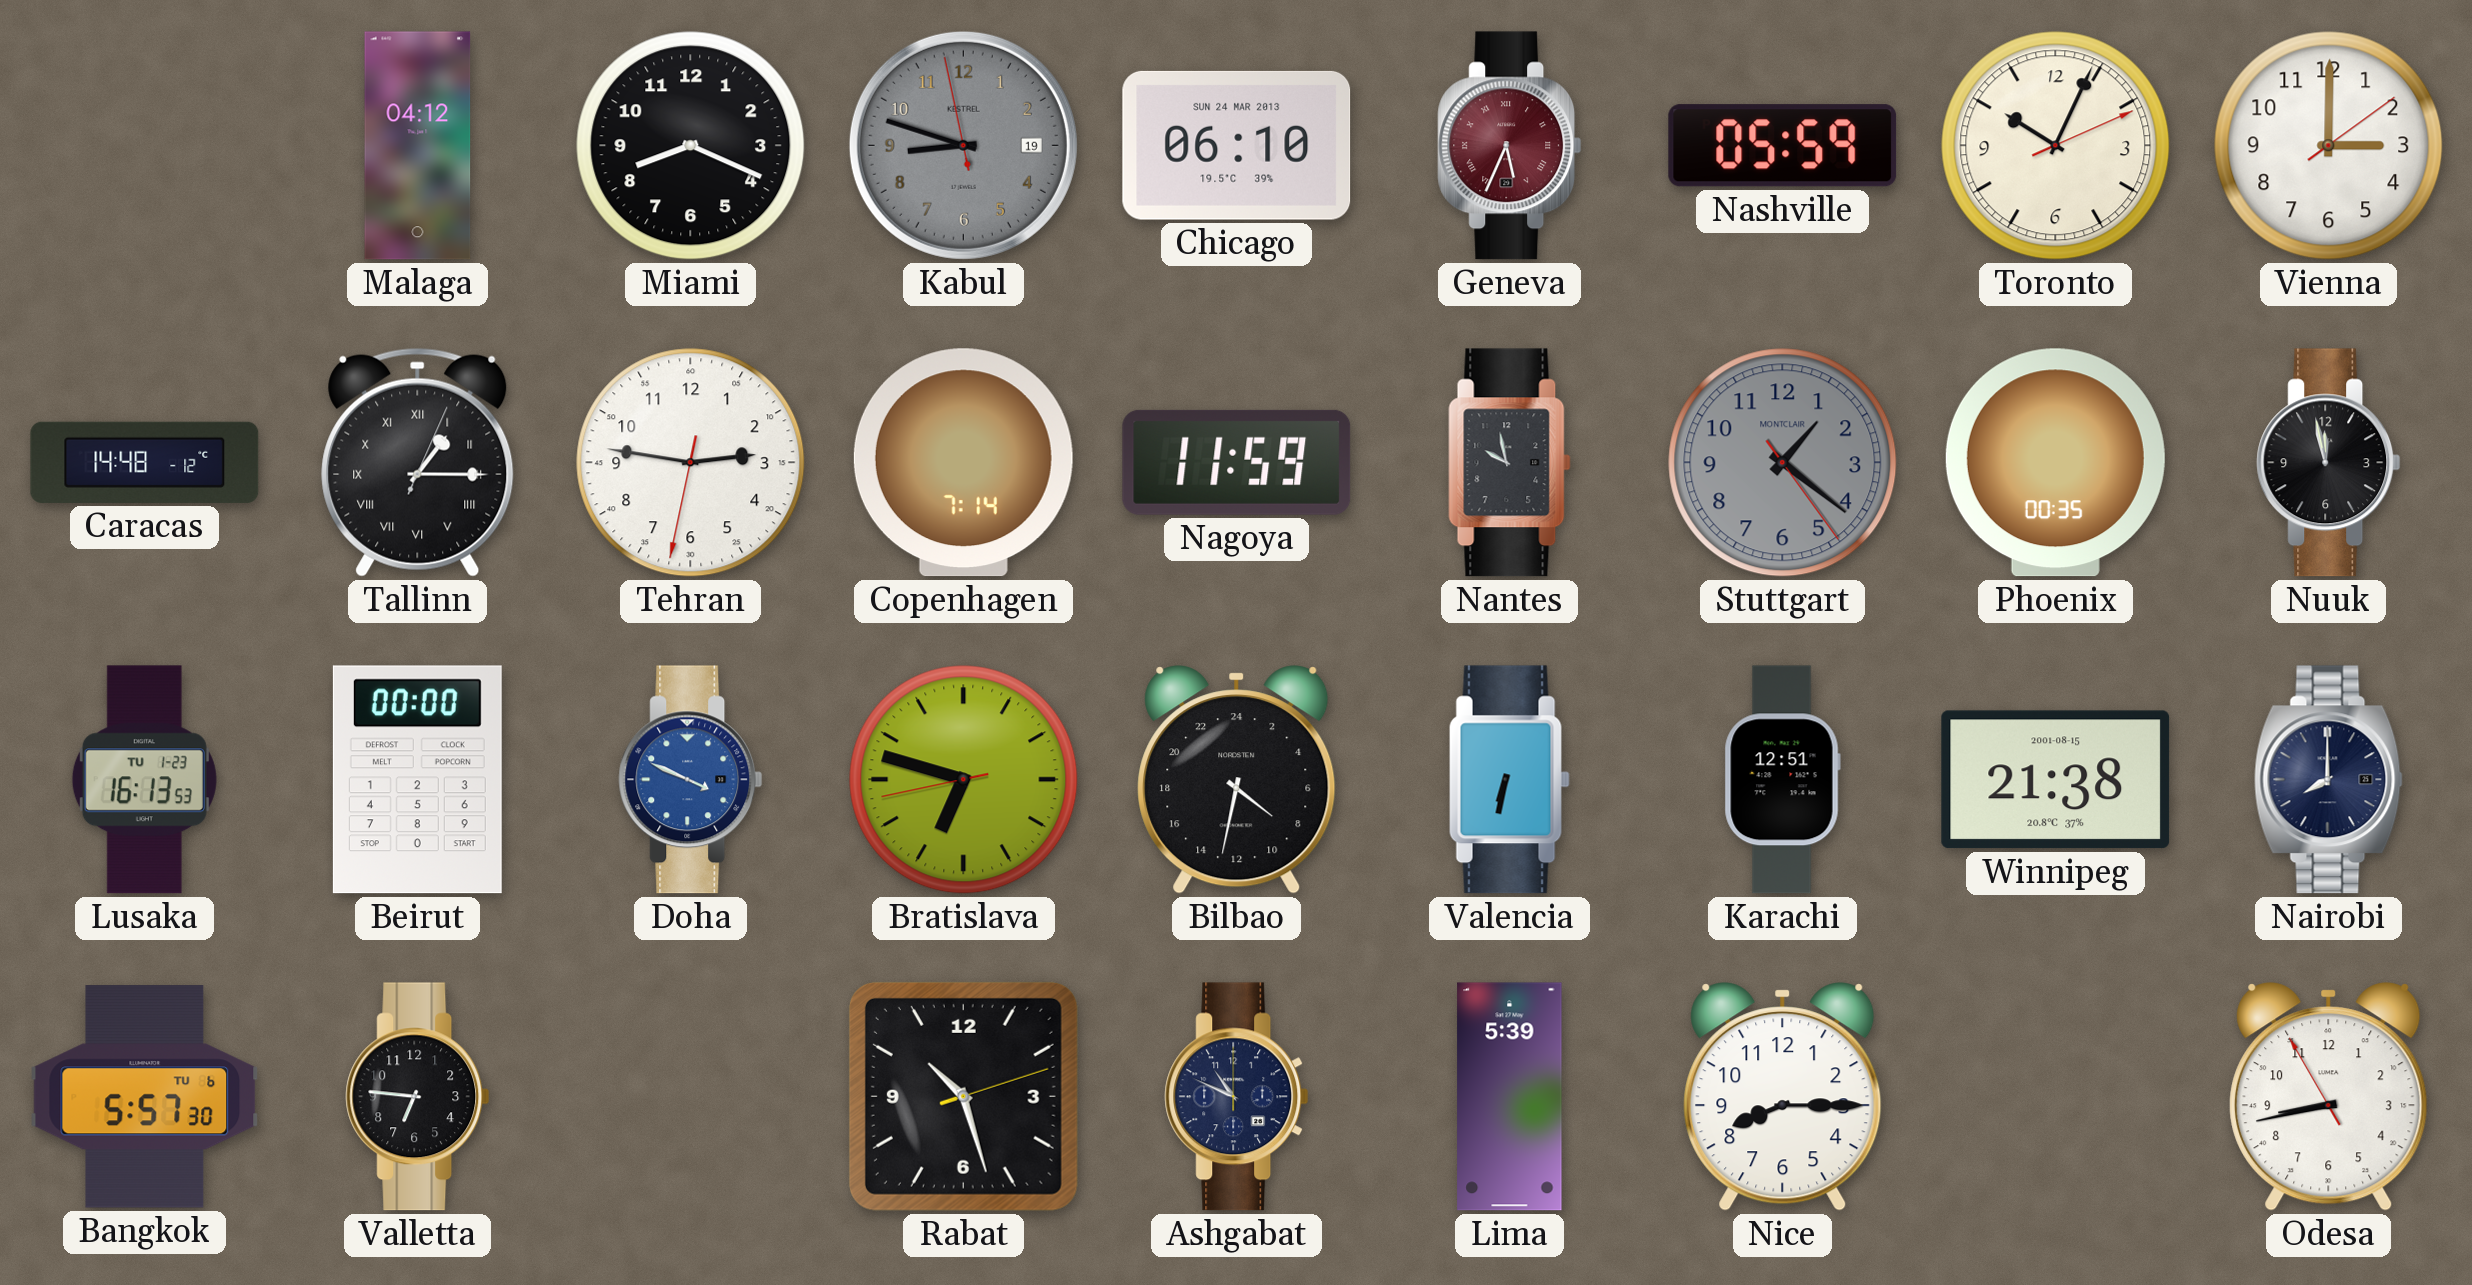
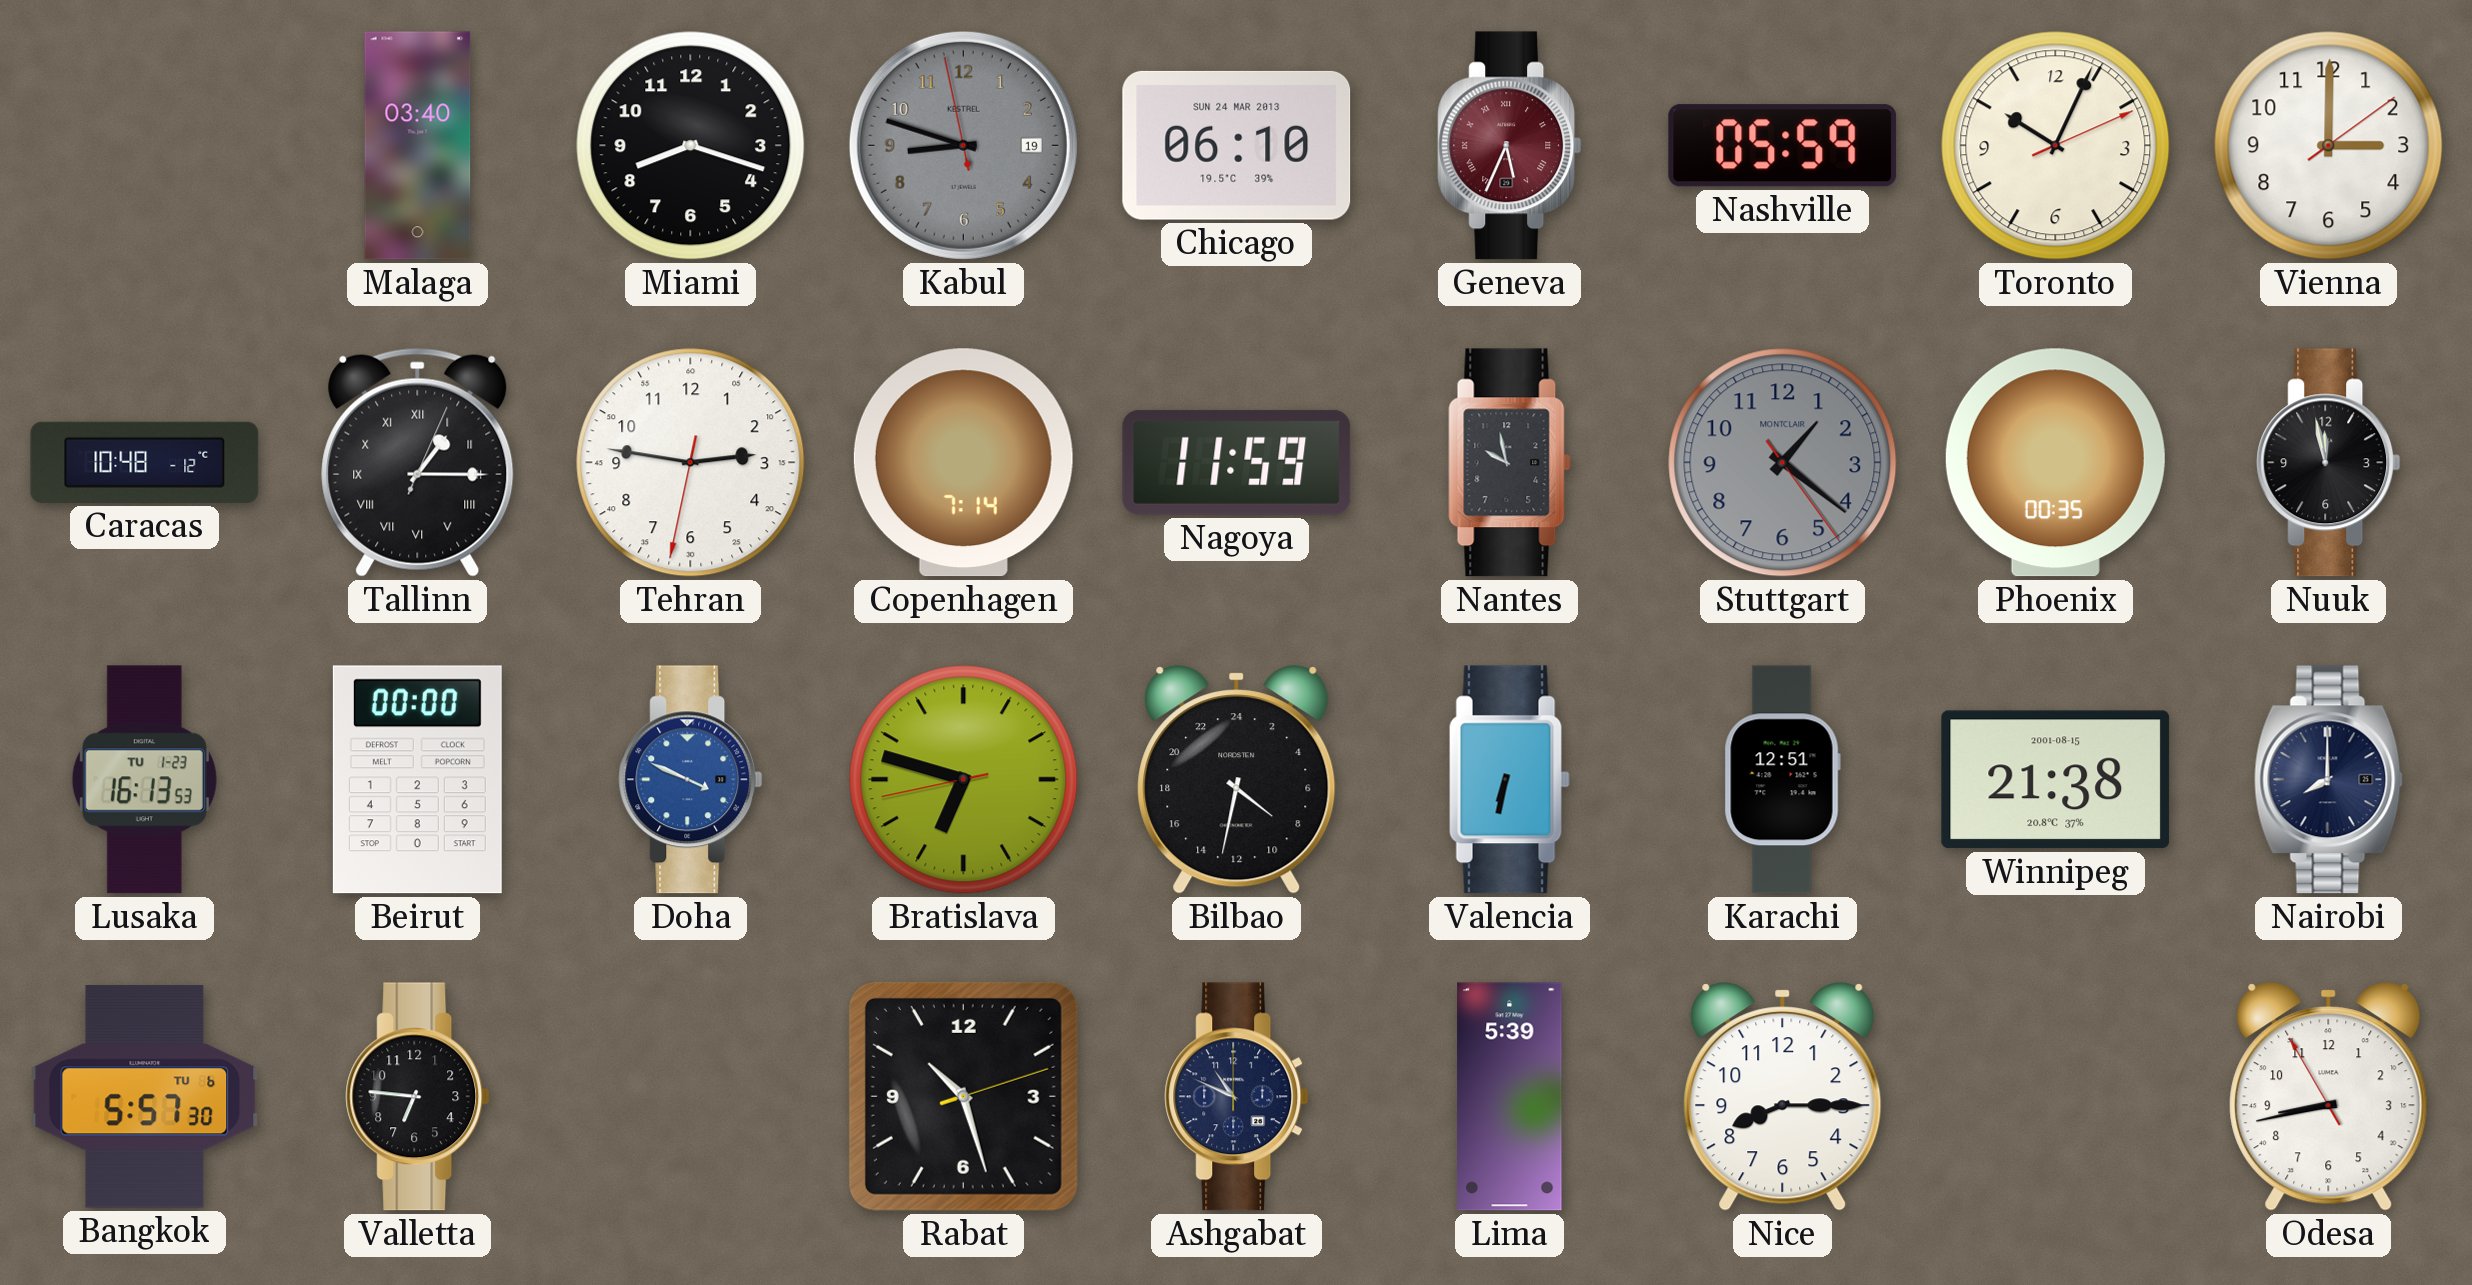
Malaga: 04:12 -> 03:40
Miami: 8:19 -> 8:18
Caracas: 14:48 -> 10:48
